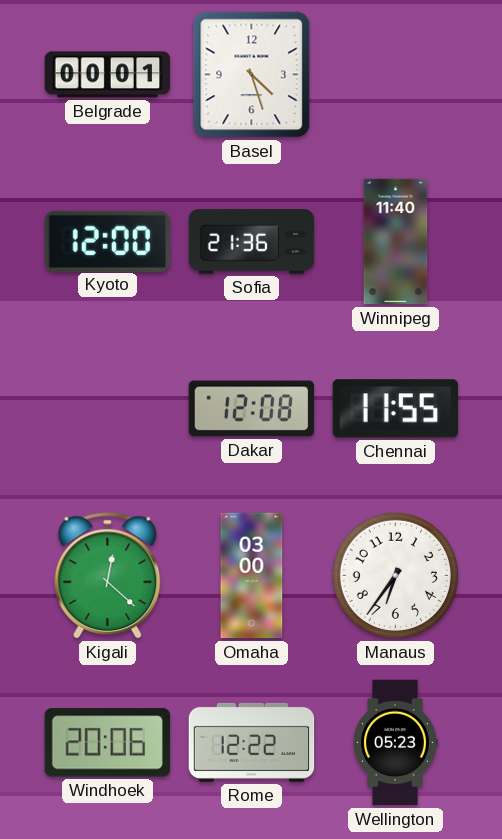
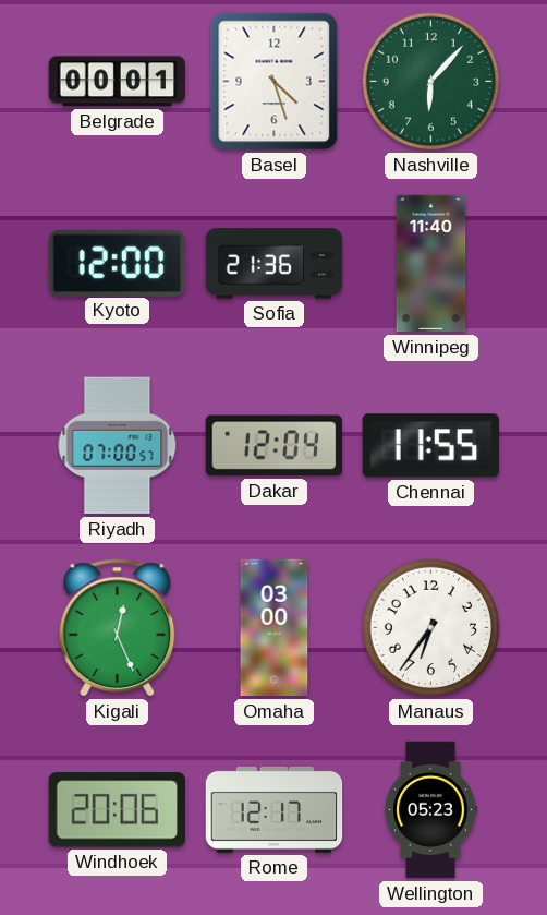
Nashville: none -> 6:07
Riyadh: none -> 07:00
Dakar: 12:08 -> 12:04
Kigali: 12:22 -> 12:26
Rome: 12:22 -> 12:17
